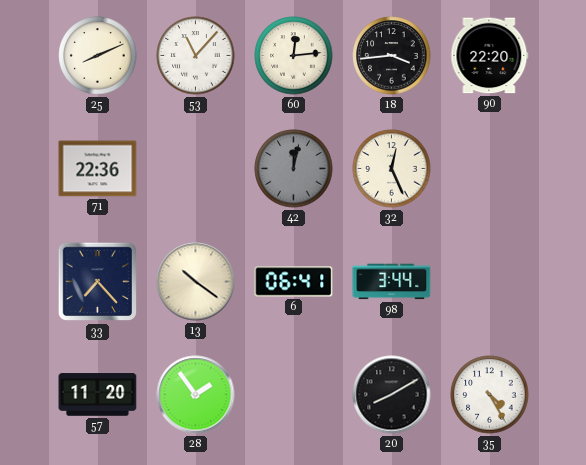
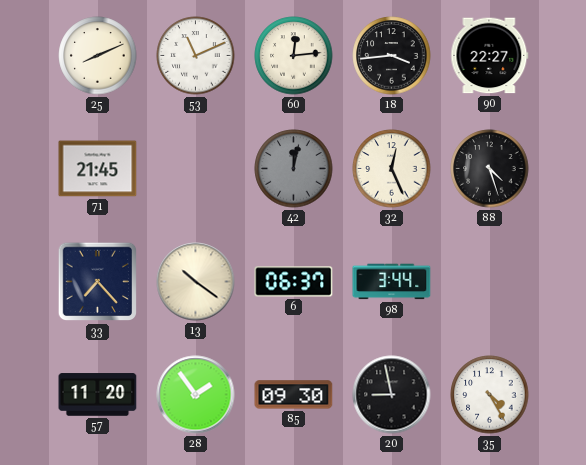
53: 11:07 -> 11:11
90: 22:20 -> 22:27
71: 22:36 -> 21:45
88: none -> 4:27
6: 06:41 -> 06:37
85: none -> 09:30
20: 8:10 -> 8:58
